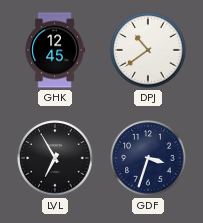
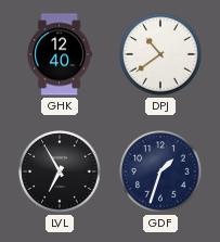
GHK: 12:45 -> 12:40
GDF: 3:33 -> 1:33
